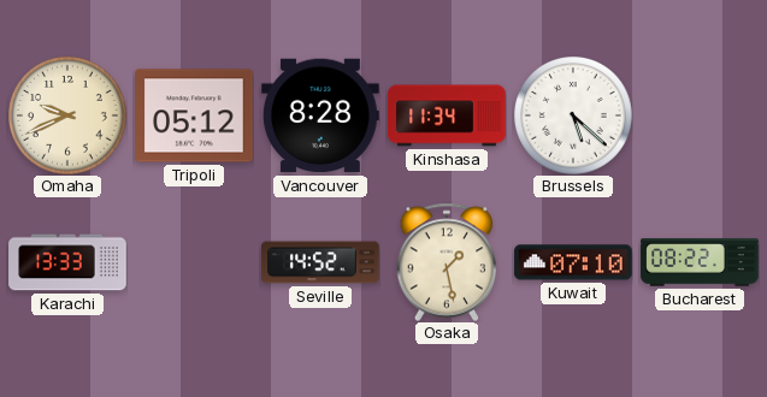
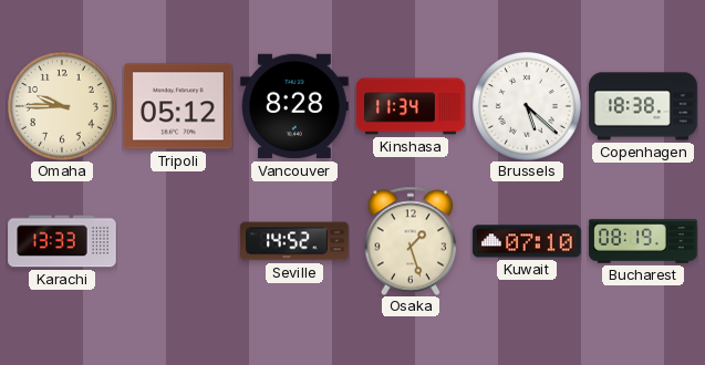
Omaha: 9:41 -> 9:45
Copenhagen: none -> 18:38
Osaka: 1:28 -> 1:27
Bucharest: 08:22 -> 08:19
